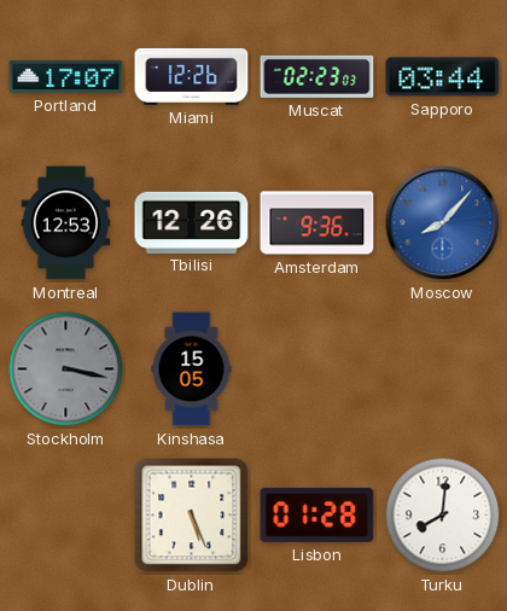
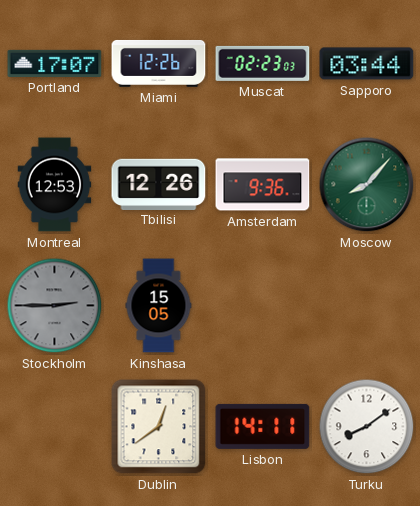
Moscow dial: blue -> green
Stockholm: 3:17 -> 2:45
Dublin: 5:26 -> 12:39
Lisbon: 01:28 -> 14:11
Turku: 8:01 -> 8:09
